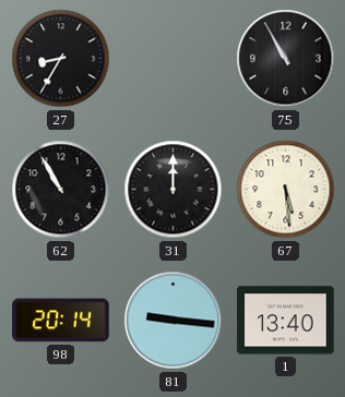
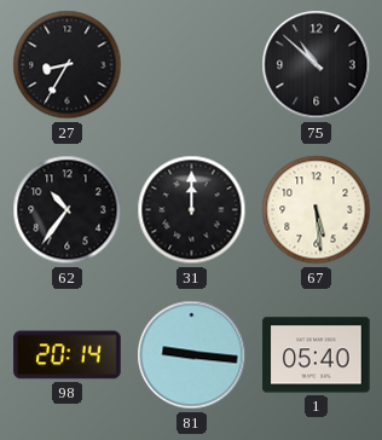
75: 10:55 -> 10:52
62: 10:55 -> 10:36
1: 13:40 -> 05:40
